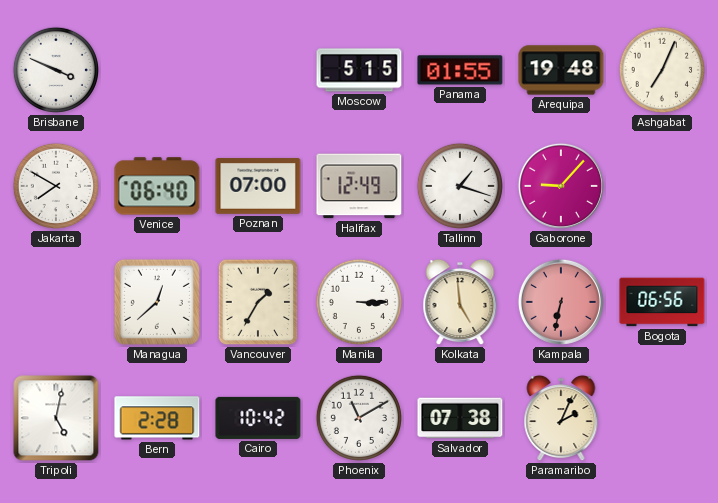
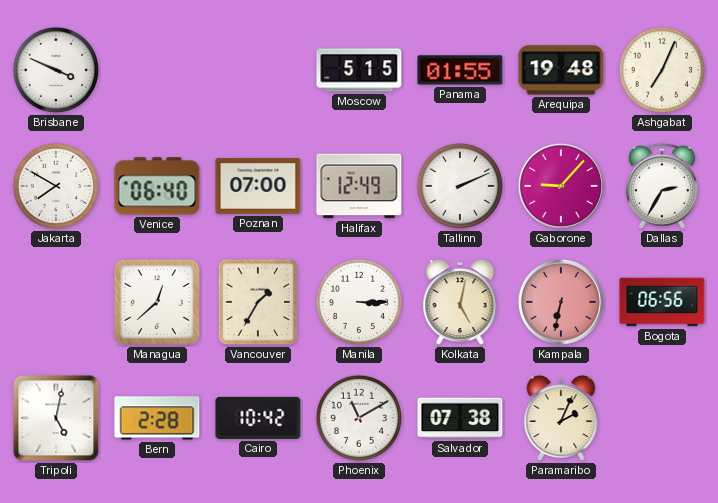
Tallinn: 1:18 -> 2:11
Dallas: none -> 2:35
Kolkata: 4:59 -> 5:02
